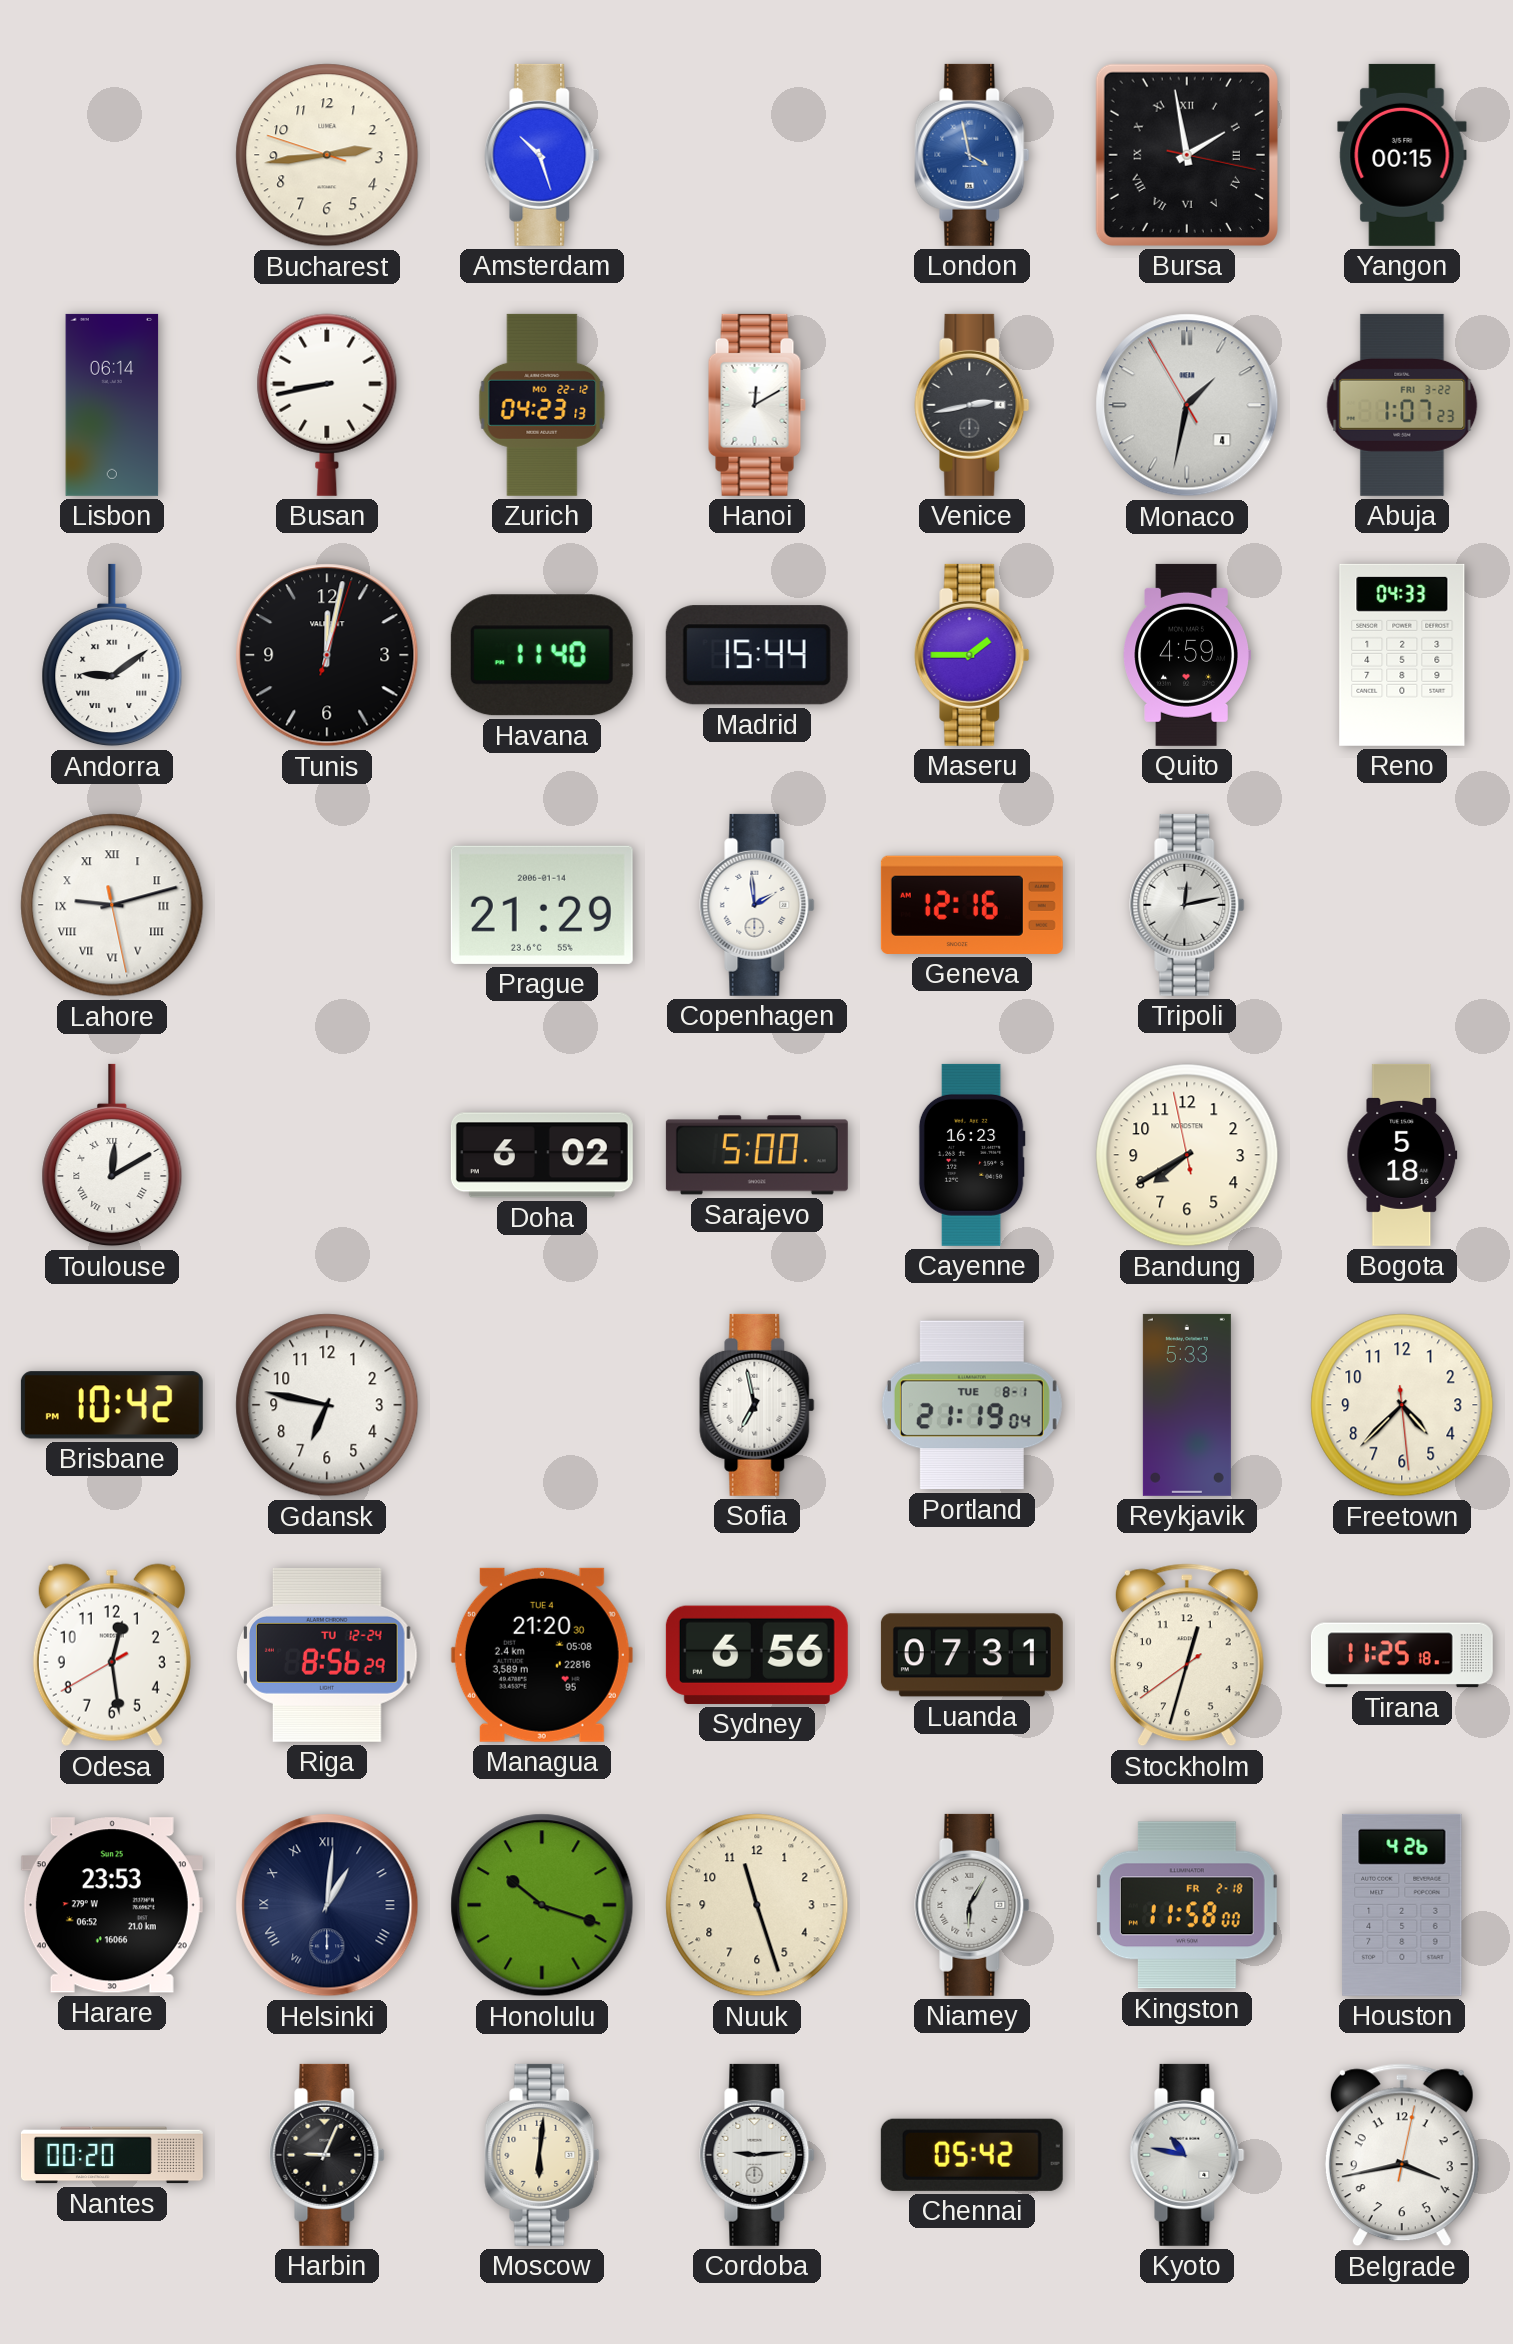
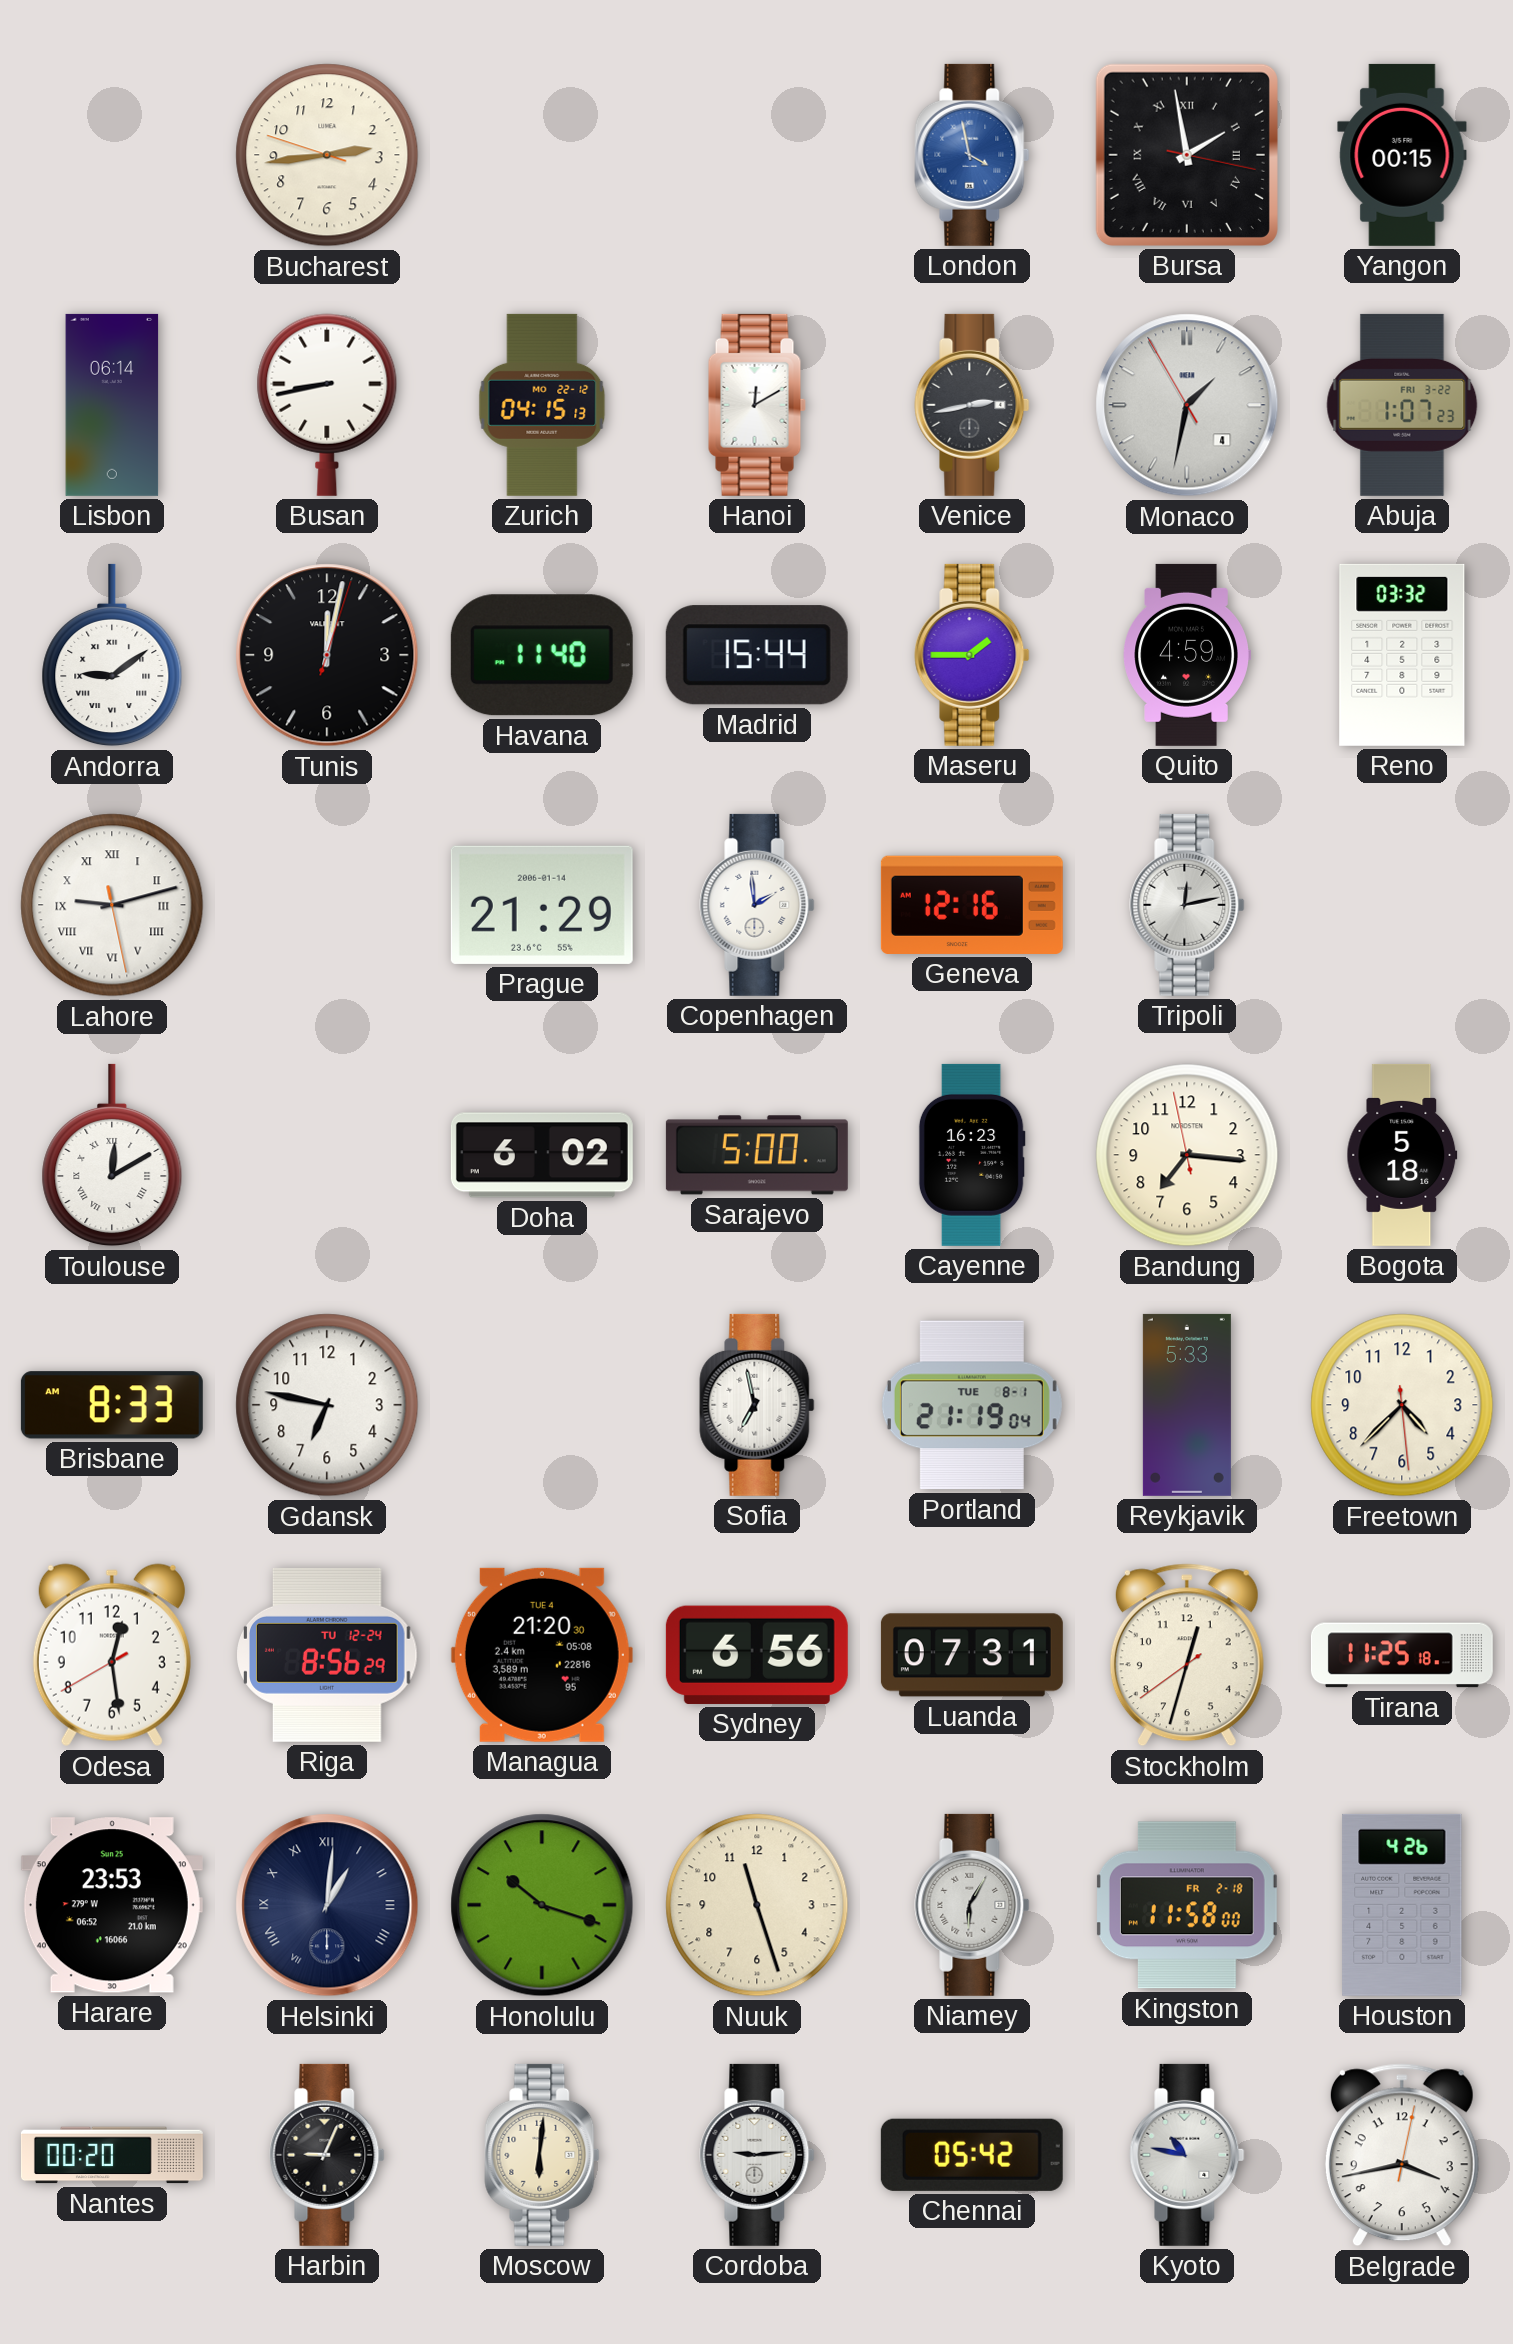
Amsterdam: 10:27 -> none
Zurich: 04:23 -> 04:15
Reno: 04:33 -> 03:32
Bandung: 7:39 -> 7:15
Brisbane: 10:42 -> 8:33
